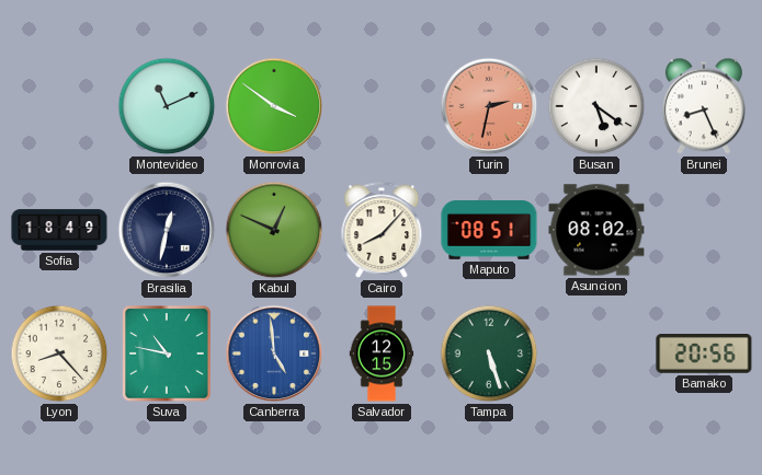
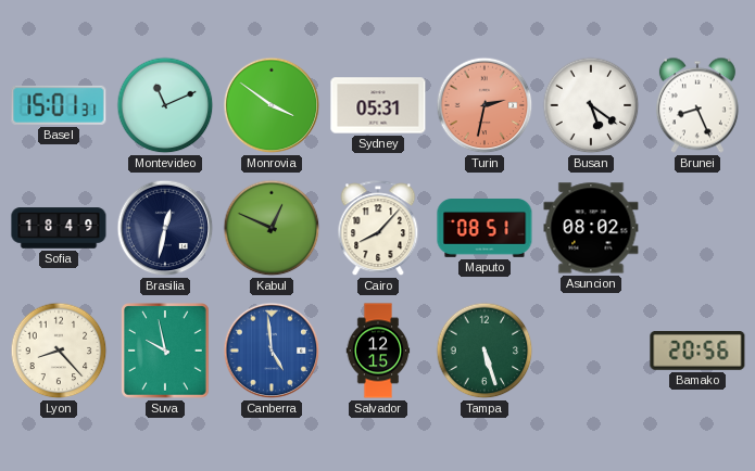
Basel: none -> 15:01
Sydney: none -> 05:31
Suva: 10:47 -> 9:58
